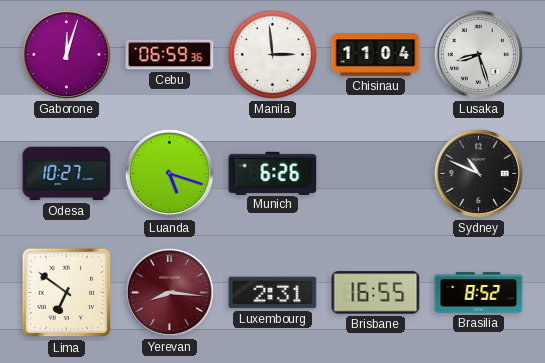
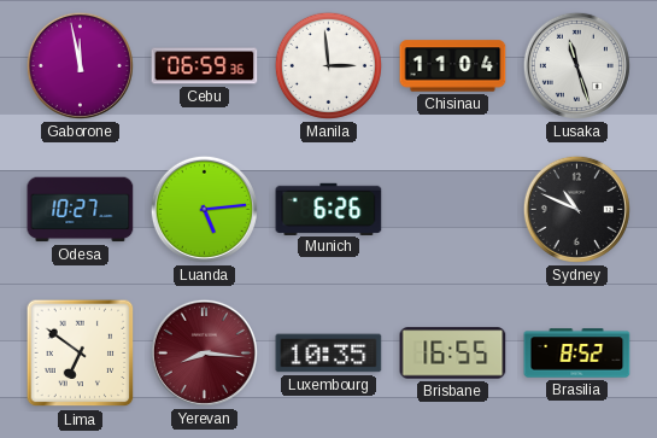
Gaborone: 12:03 -> 11:58
Lusaka: 8:27 -> 11:27
Luanda: 5:18 -> 5:14
Luxembourg: 2:31 -> 10:35
